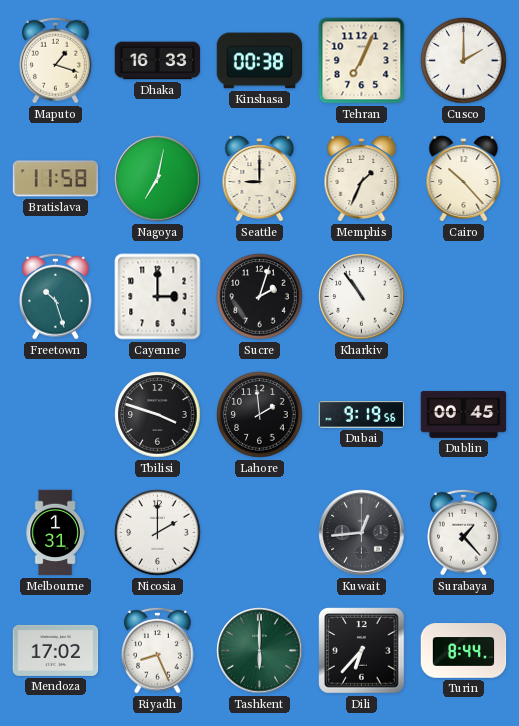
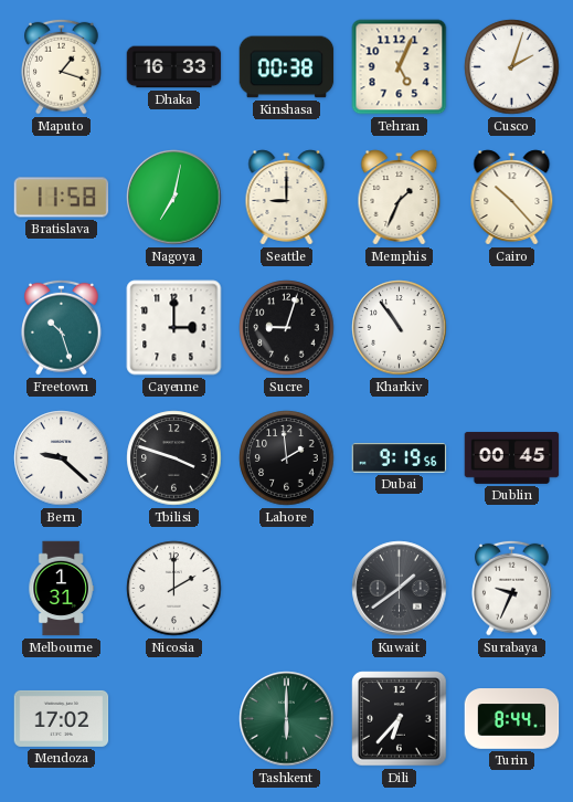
Tehran: 7:04 -> 5:04
Cusco: 2:00 -> 2:03
Sucre: 2:03 -> 9:03
Bern: none -> 9:22
Kuwait: 12:44 -> 1:39
Surabaya: 1:23 -> 9:34
Riyadh: 8:26 -> none
